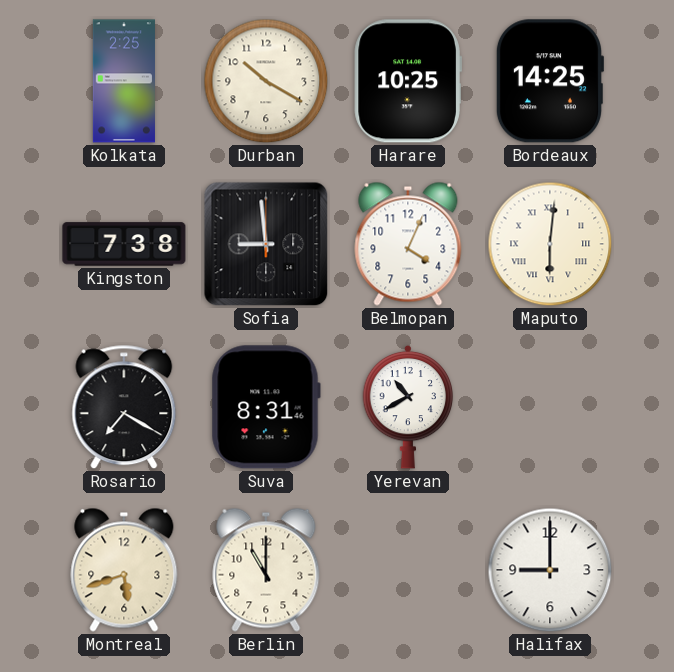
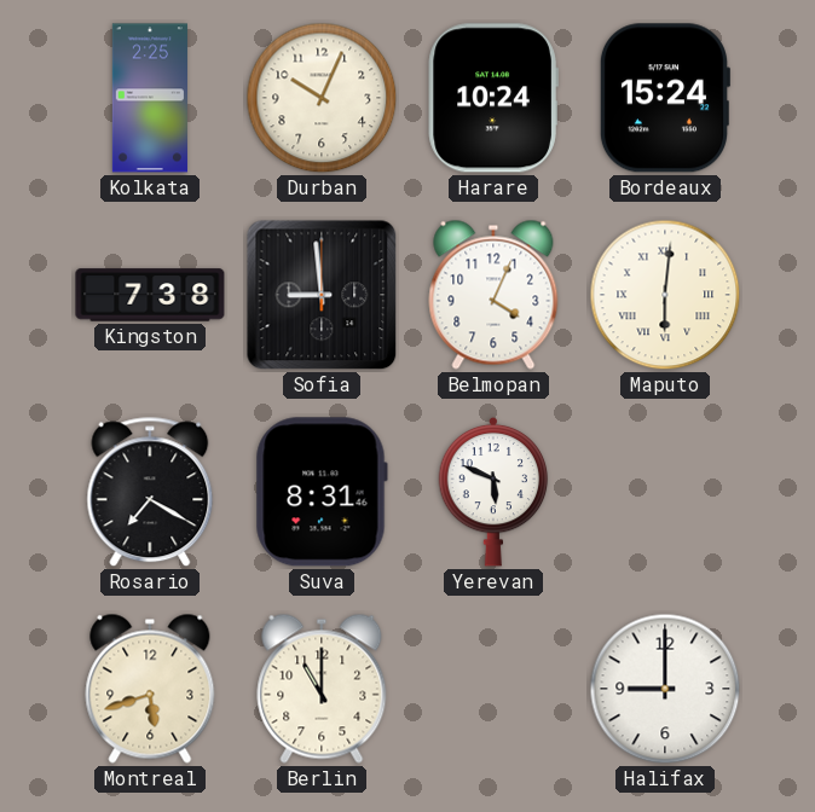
Durban: 10:20 -> 10:04
Harare: 10:25 -> 10:24
Bordeaux: 14:25 -> 15:24
Yerevan: 10:40 -> 5:49
